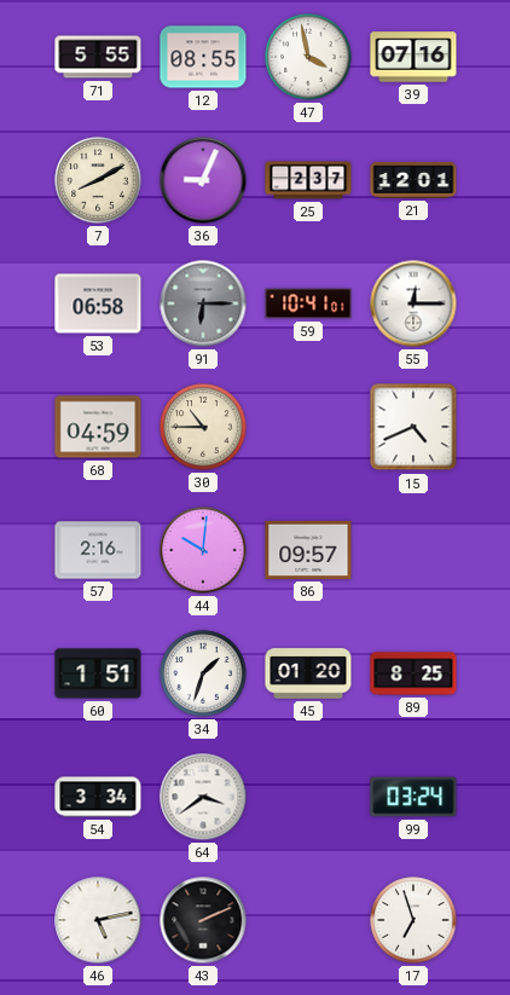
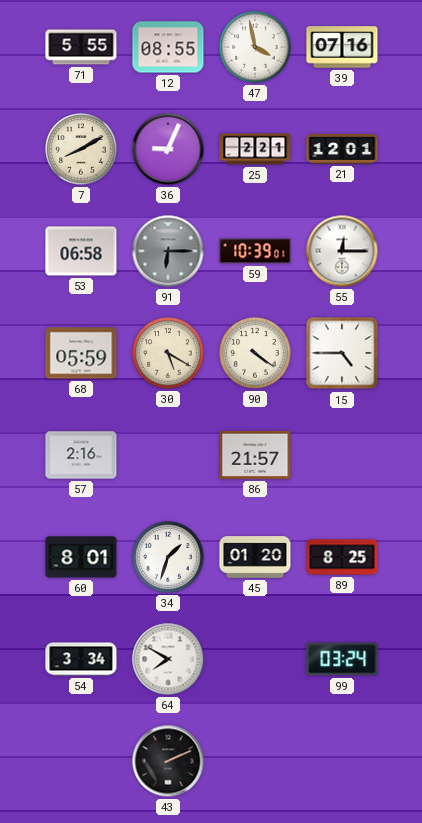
25: 2:37 -> 2:21
59: 10:41 -> 10:39
68: 04:59 -> 05:59
30: 10:45 -> 5:20
90: none -> 4:21
15: 4:41 -> 4:45
44: 10:01 -> none
86: 09:57 -> 21:57
60: 1:51 -> 8:01
64: 3:39 -> 7:50
46: 5:13 -> none
17: 6:57 -> none
